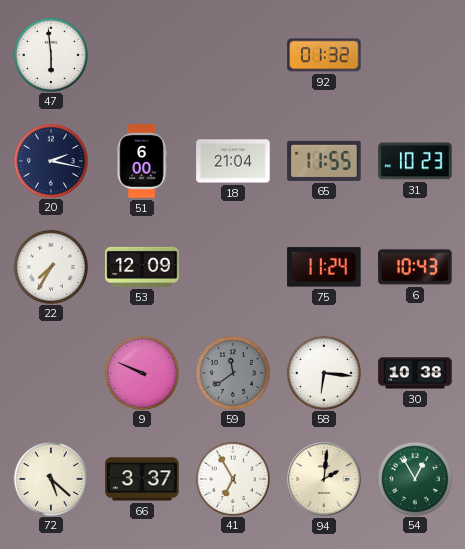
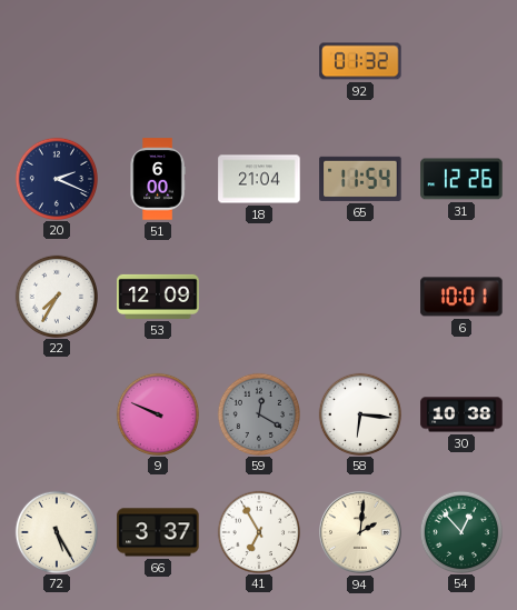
47: 5:59 -> none
20: 2:17 -> 2:19
65: 11:55 -> 11:54
31: 10:23 -> 12:26
75: 11:24 -> none
6: 10:43 -> 10:01
59: 11:39 -> 12:20
72: 5:22 -> 5:25
54: 12:55 -> 12:53
